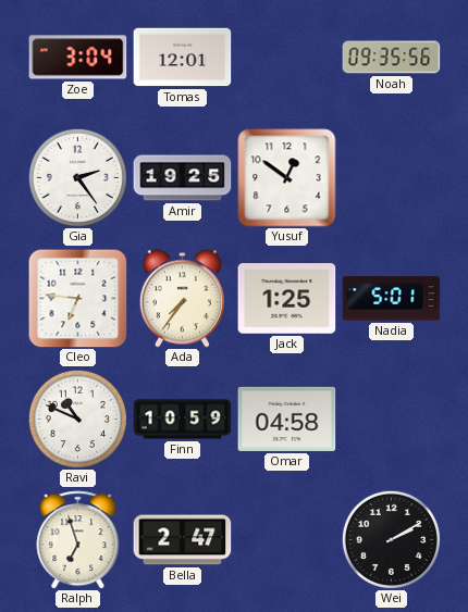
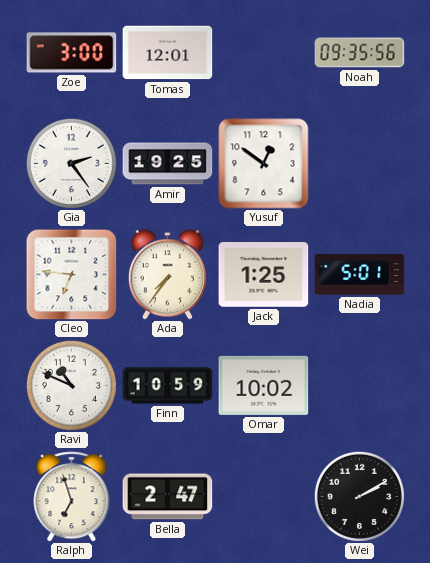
Zoe: 3:04 -> 3:00
Omar: 04:58 -> 10:02
